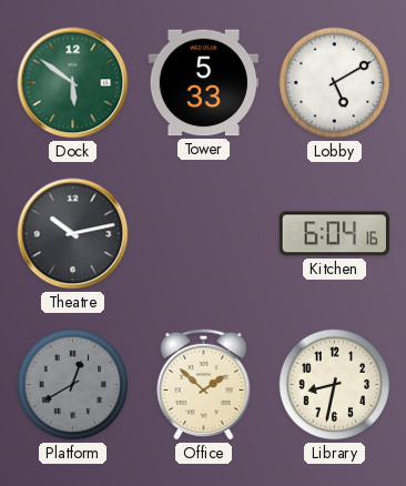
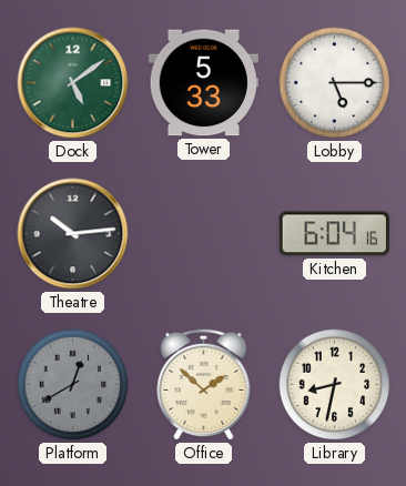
Dock: 5:51 -> 5:09
Lobby: 5:10 -> 5:15
Theatre: 10:13 -> 10:14
